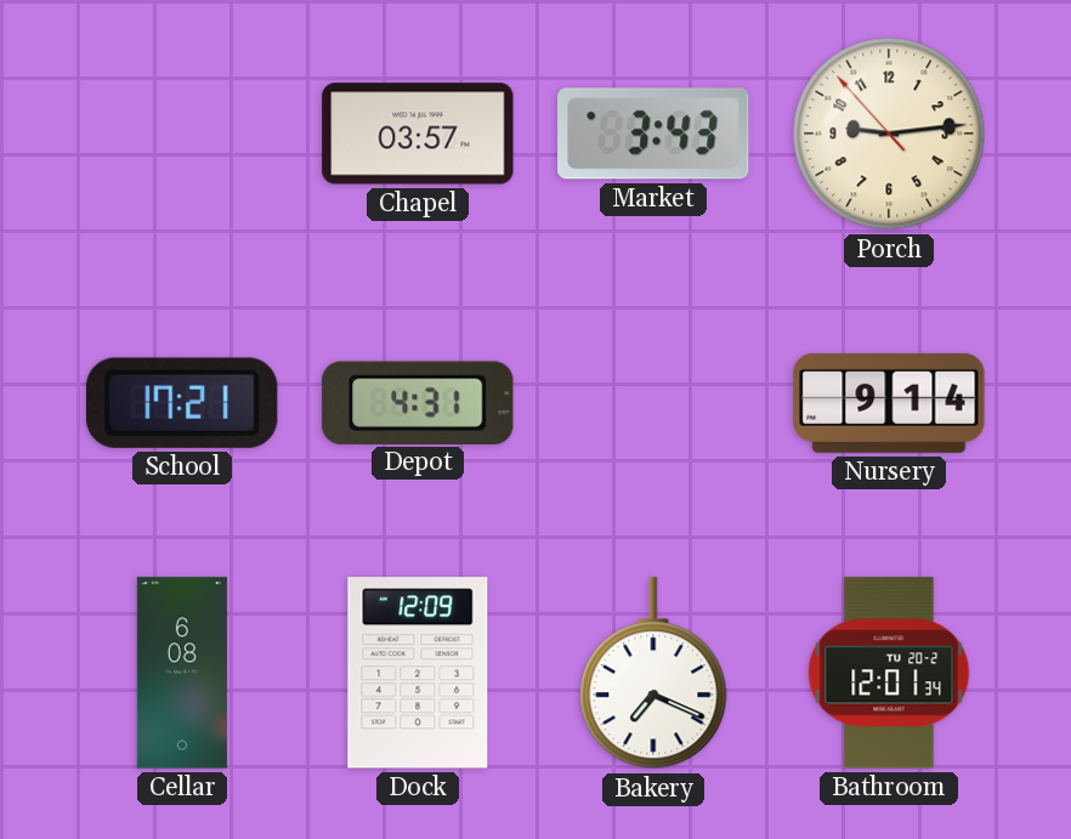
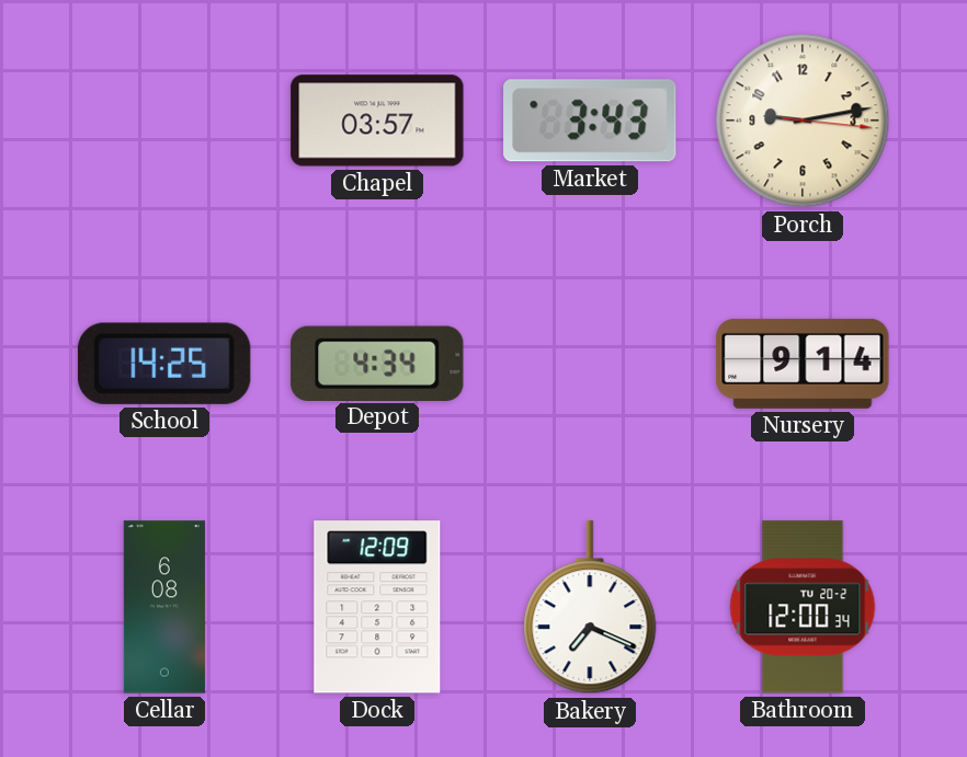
Porch: 9:13:53 -> 9:13:16
School: 17:21 -> 14:25
Depot: 4:31 -> 4:34
Bathroom: 12:01 -> 12:00
